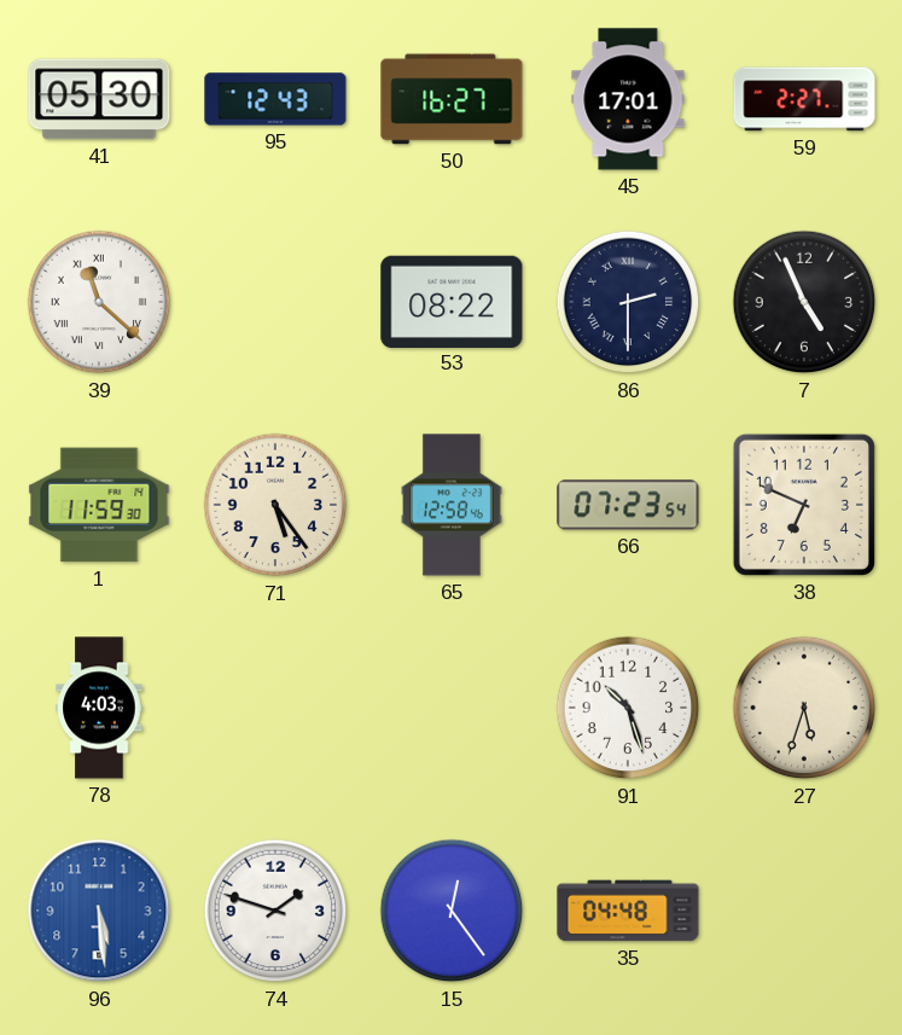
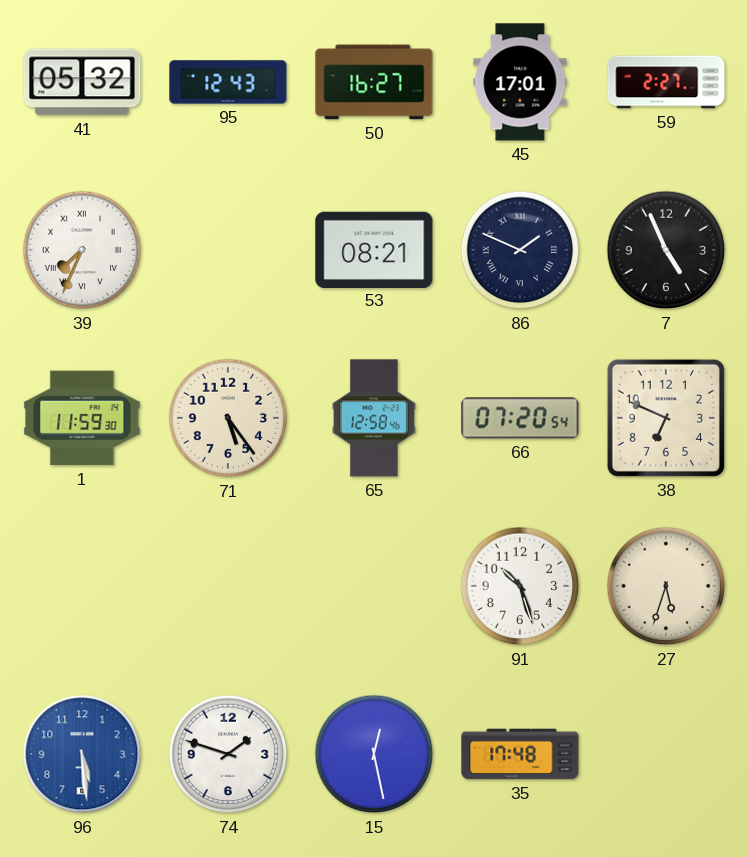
41: 05:30 -> 05:32
39: 11:22 -> 7:34
53: 08:22 -> 08:21
86: 2:30 -> 1:49
66: 07:23 -> 07:20
78: 4:03 -> none
15: 12:24 -> 12:28
35: 04:48 -> 17:48
